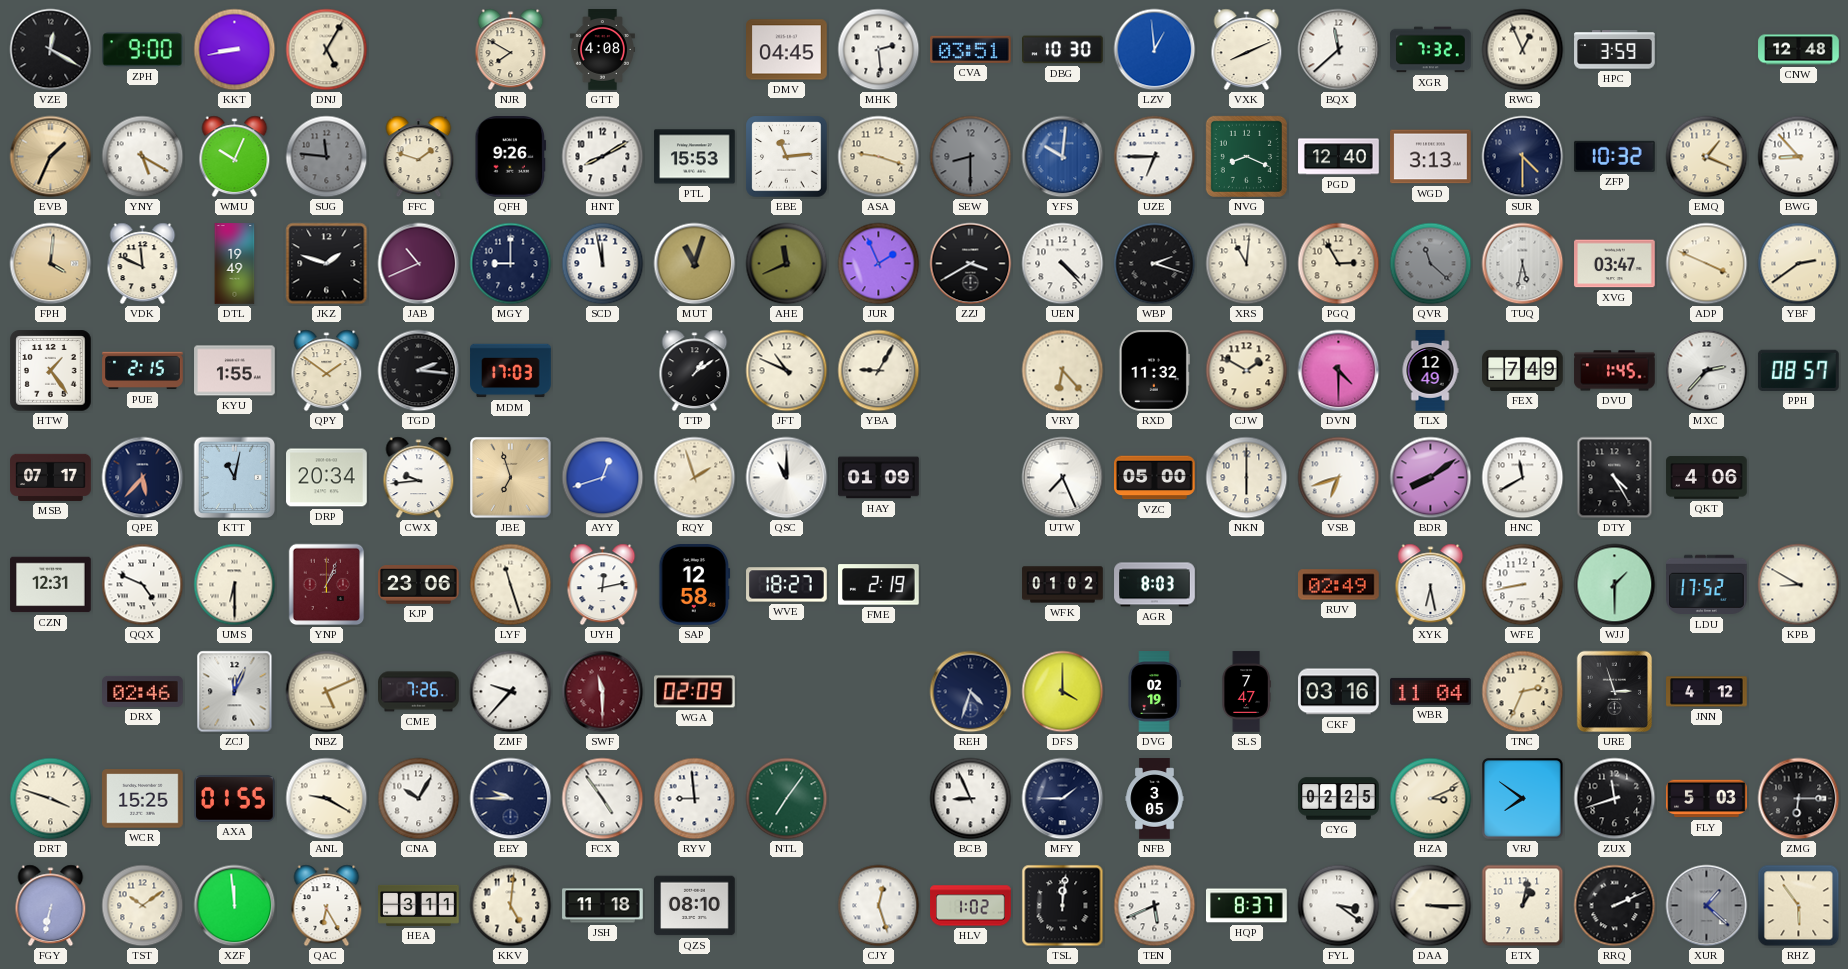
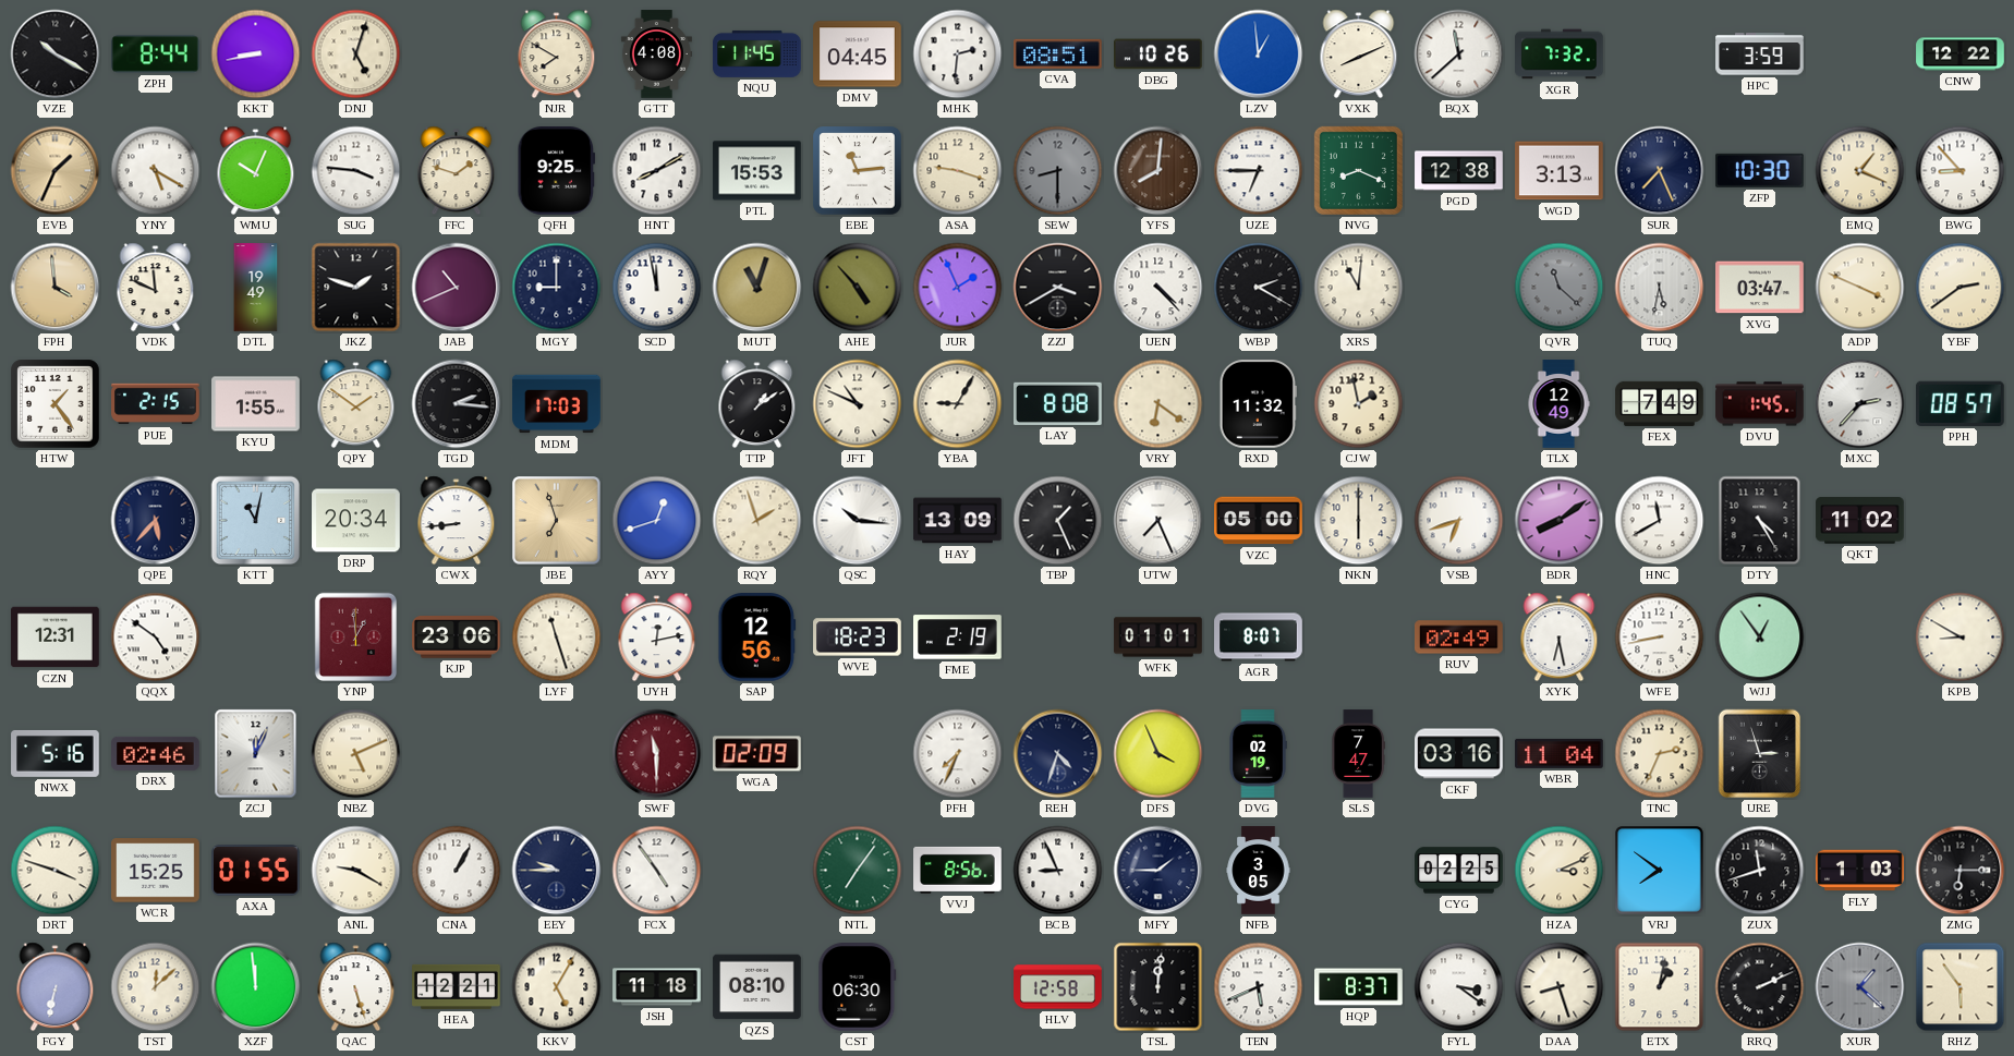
VZE: 12:20 -> 10:20
ZPH: 9:00 -> 8:44
DNJ: 5:05 -> 5:03
NQU: none -> 11:45
MHK: 2:29 -> 2:31
CVA: 03:51 -> 08:51
DBG: 10:30 -> 10:26
RWG: 12:56 -> none
CNW: 12:48 -> 12:22
SUG: 11:46 -> 3:46
SUG dial: grey -> white
QFH: 9:26 -> 9:25
YFS: 10:01 -> 8:01
YFS dial: blue -> brown
PGD: 12:40 -> 12:38
SUR: 4:30 -> 7:26
ZFP: 10:32 -> 10:30
FPH: 4:01 -> 3:59
AHE: 11:41 -> 4:53
WBP: 2:18 -> 2:20
PGQ: 2:55 -> none
LAY: none -> 8:08
VRY: 6:23 -> 6:21
CJW: 1:50 -> 1:58
DVN: 4:30 -> none
MSB: 07:17 -> none
CWX: 9:44 -> 8:44
QSC: 11:00 -> 10:16
HAY: 01:09 -> 13:09
TBP: none -> 1:26
QKT: 4:06 -> 11:02
QQX: 4:49 -> 4:51
UMS: 6:30 -> none
YNP: 1:04 -> 12:59
SAP: 12:58 -> 12:56
WVE: 18:27 -> 18:23
WFK: 01:02 -> 01:01
AGR: 8:03 -> 8:07
WJJ: 1:30 -> 12:54
LDU: 17:52 -> none
NWX: none -> 5:16
CME: 7:26 -> none
ZMF: 9:37 -> none
PFH: none -> 7:34
DFS: 4:00 -> 3:56
JNN: 4:12 -> none
CNA: 10:05 -> 1:05
RYV: 8:59 -> none
VVJ: none -> 8:56
FLY: 5:03 -> 1:03
TST: 10:09 -> 12:08
QAC: 6:25 -> 5:27
HEA: 3:11 -> 12:21
KKV: 5:01 -> 5:05
CST: none -> 06:30
CJY: 12:27 -> none
HLV: 1:02 -> 12:58
DAA: 3:15 -> 8:27
